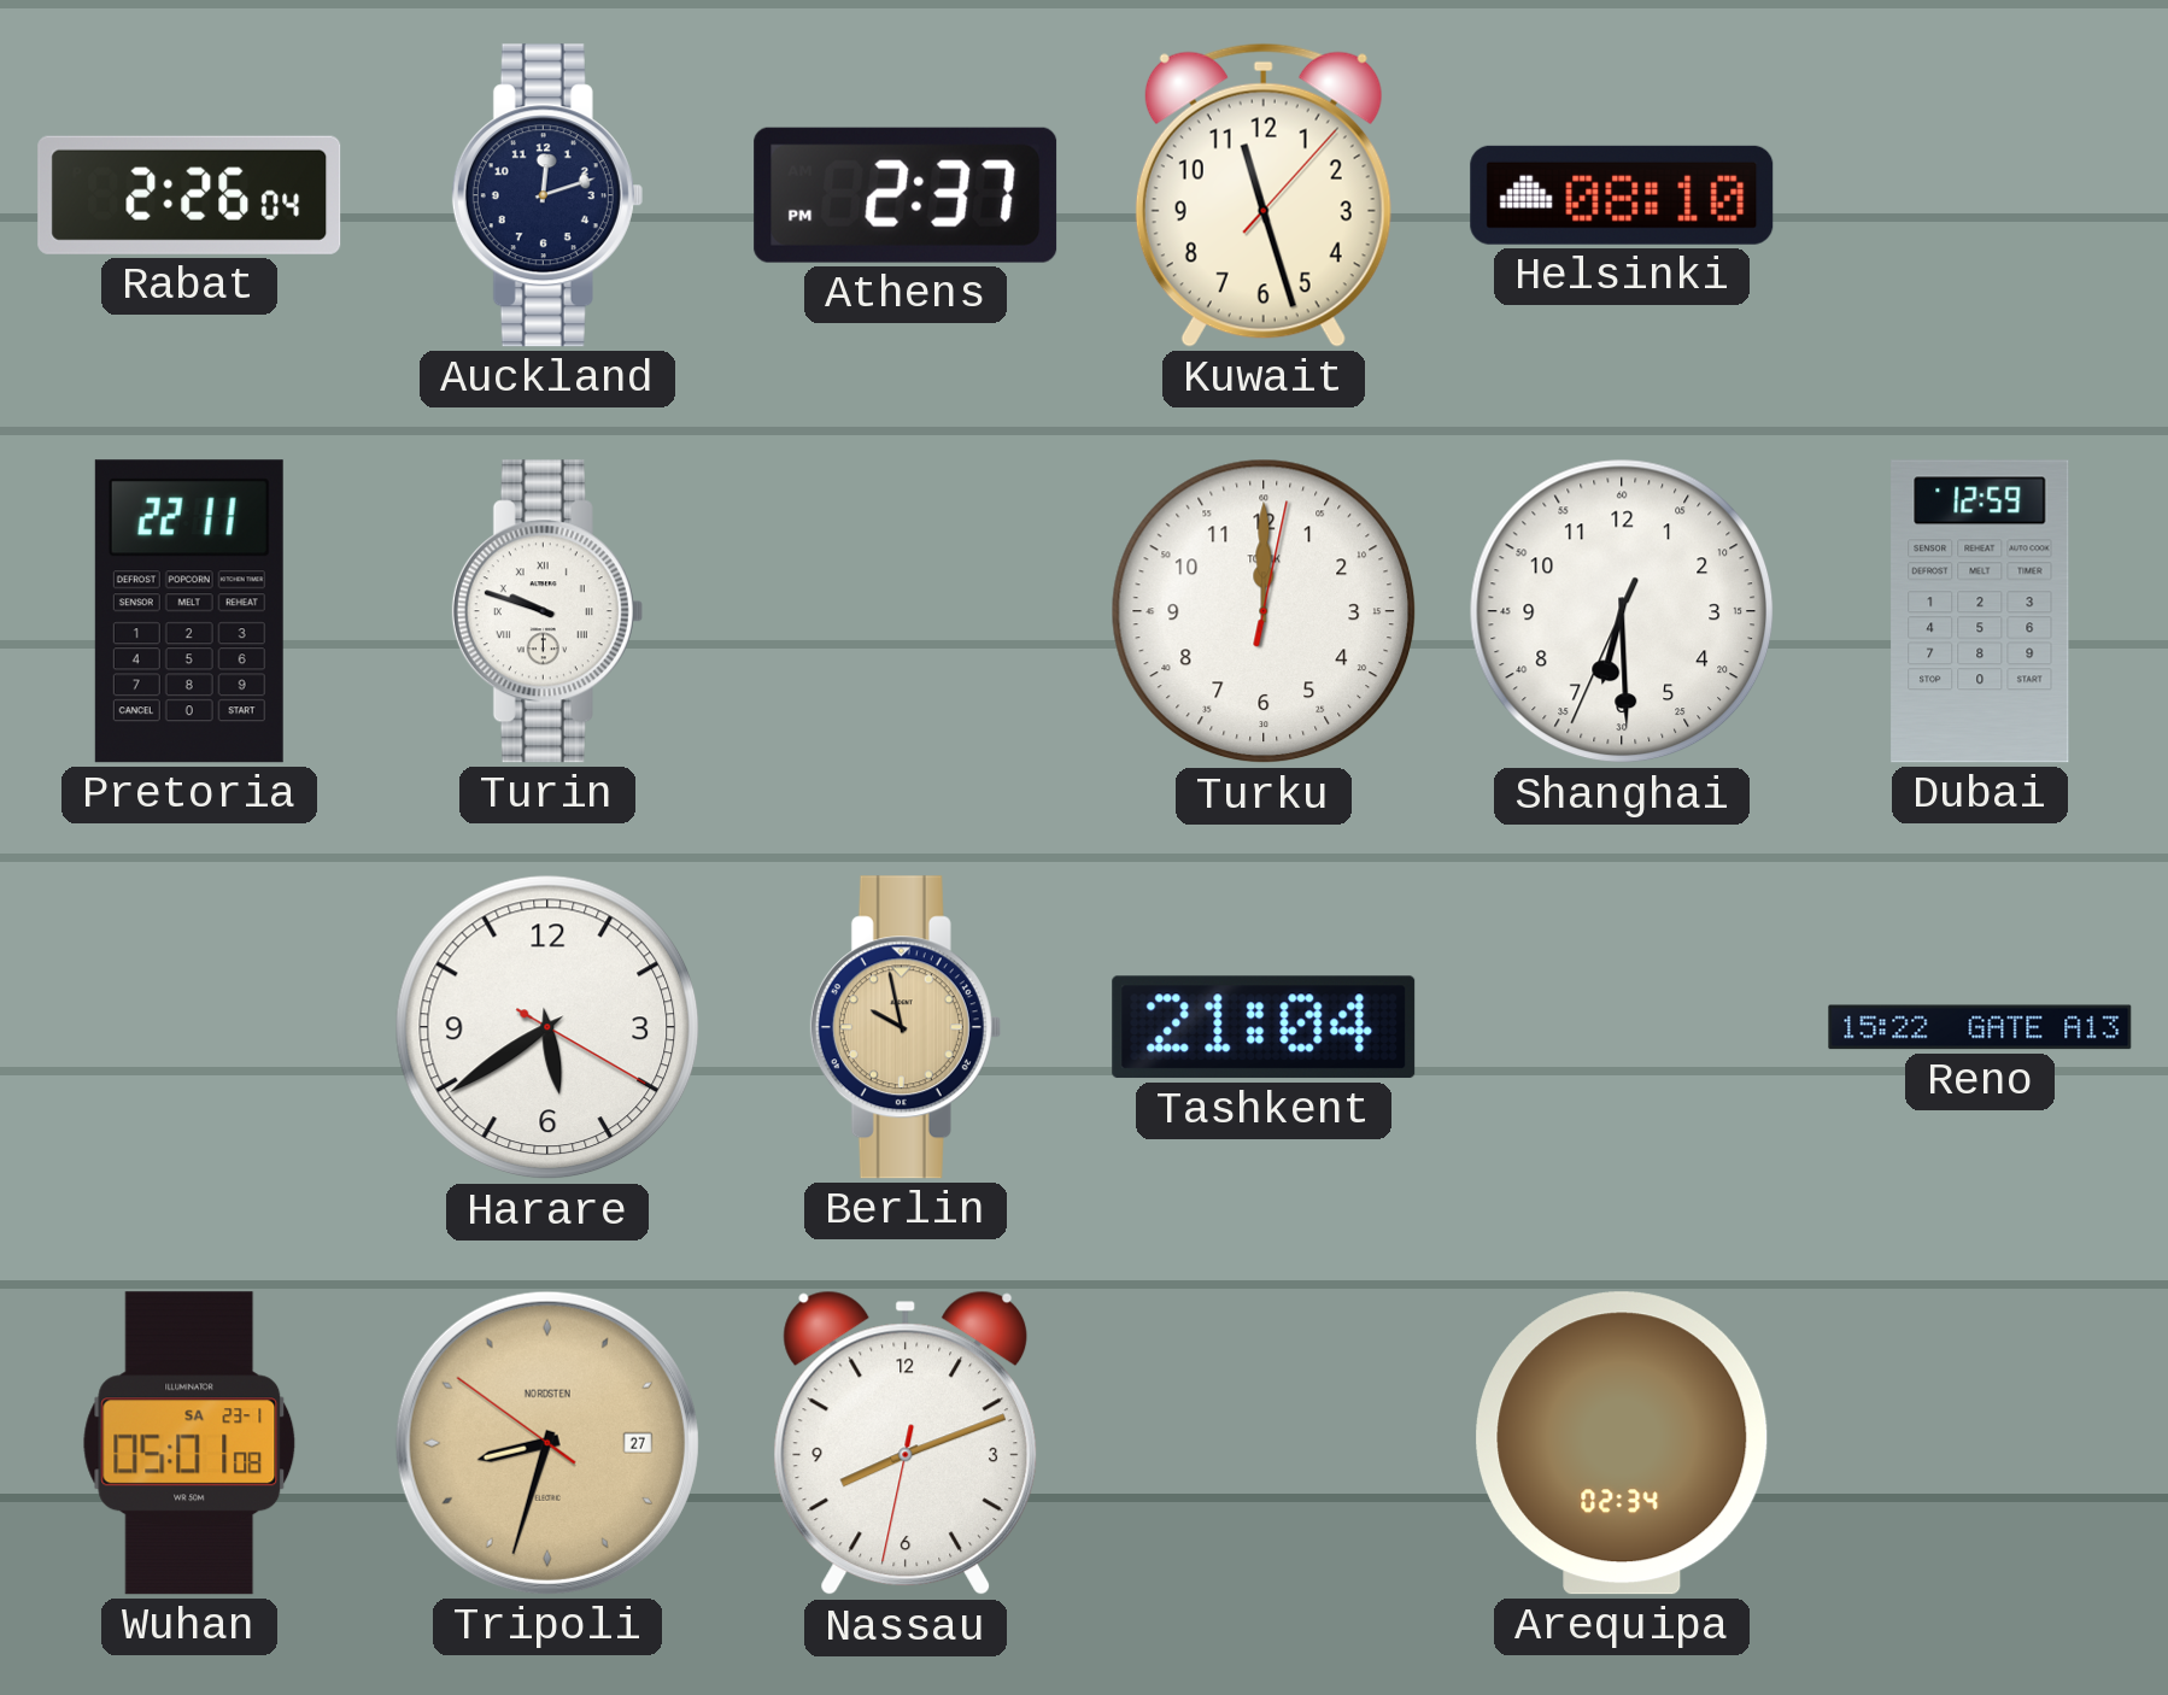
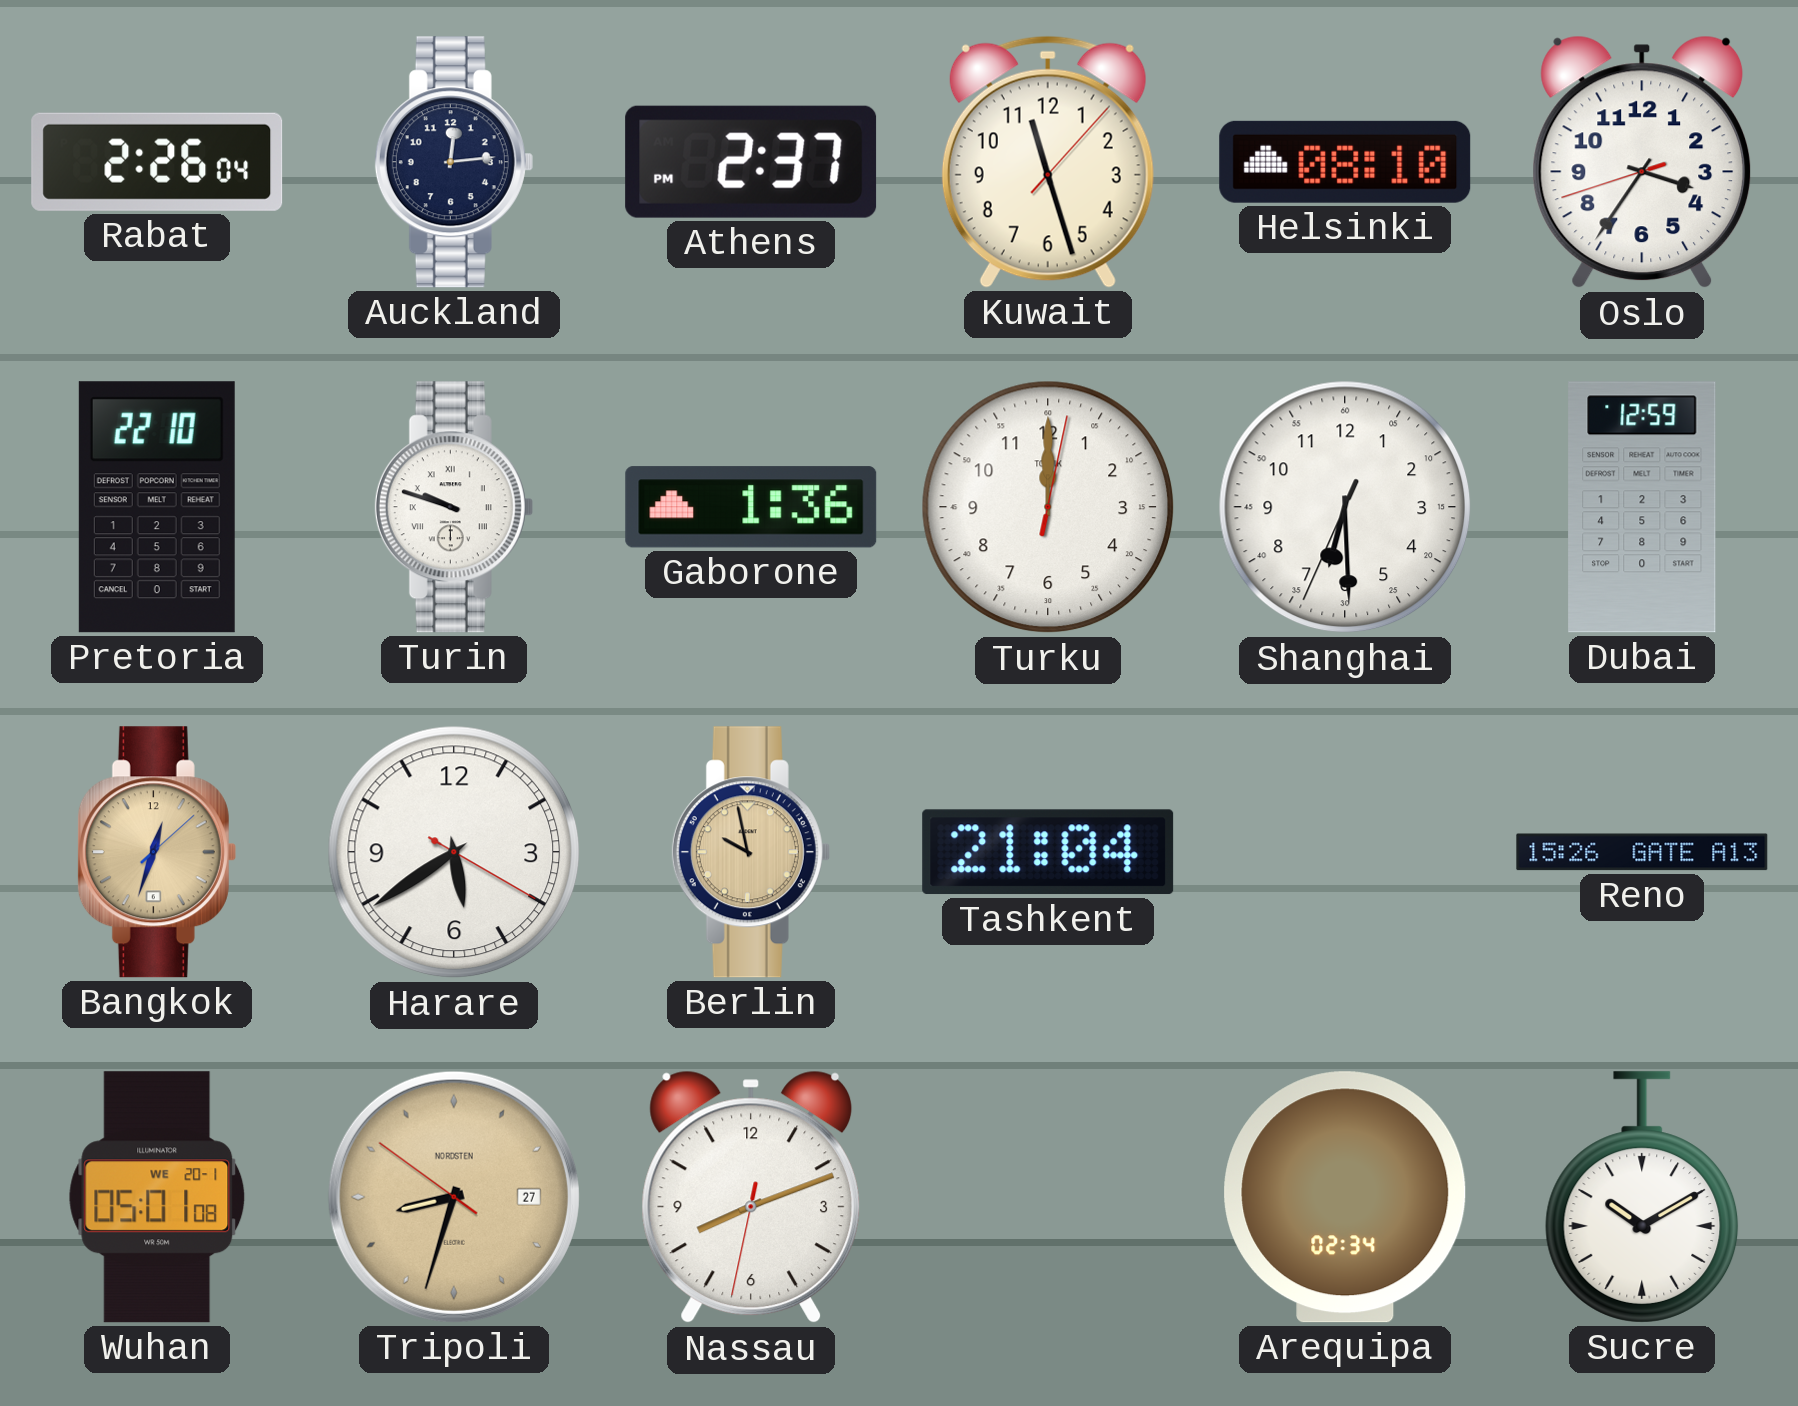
Auckland: 12:12 -> 12:14
Oslo: none -> 3:35
Pretoria: 22:11 -> 22:10
Gaborone: none -> 1:36
Bangkok: none -> 12:33
Reno: 15:22 -> 15:26
Wuhan date: SA 23-1 -> WE 20-1
Sucre: none -> 10:10
